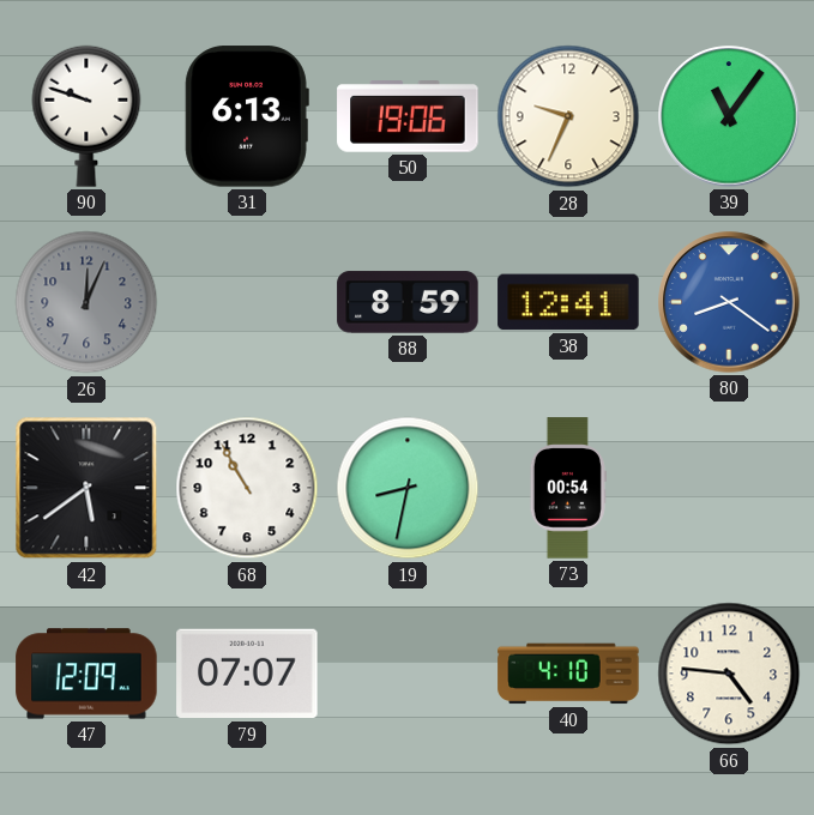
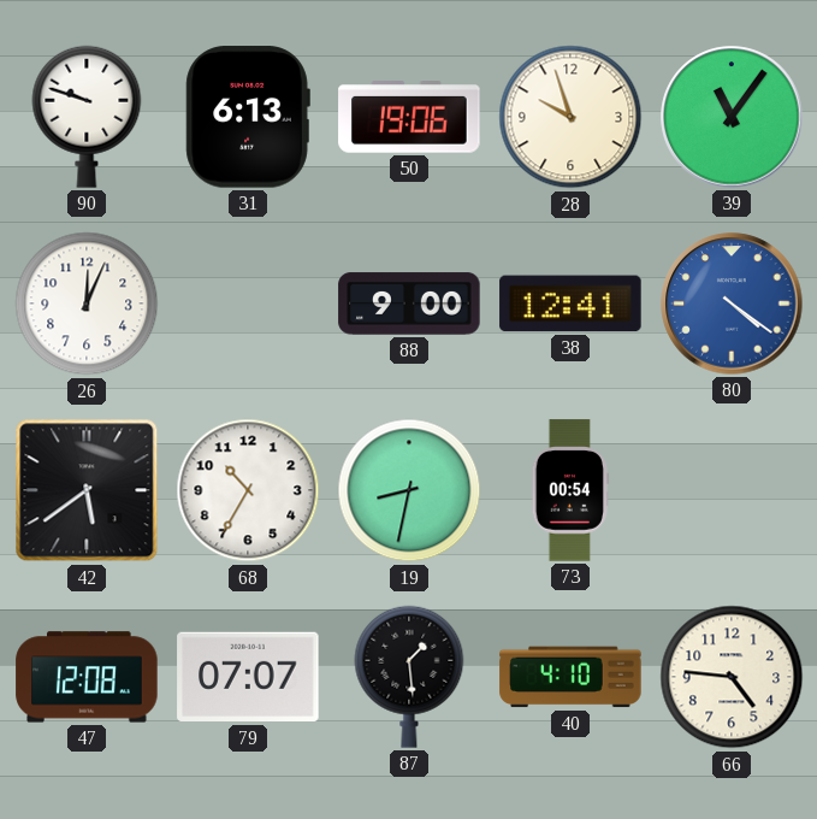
28: 9:34 -> 9:57
26 dial: grey -> white
88: 8:59 -> 9:00
80: 8:21 -> 4:21
68: 10:55 -> 10:35
47: 12:09 -> 12:08
87: none -> 1:29
